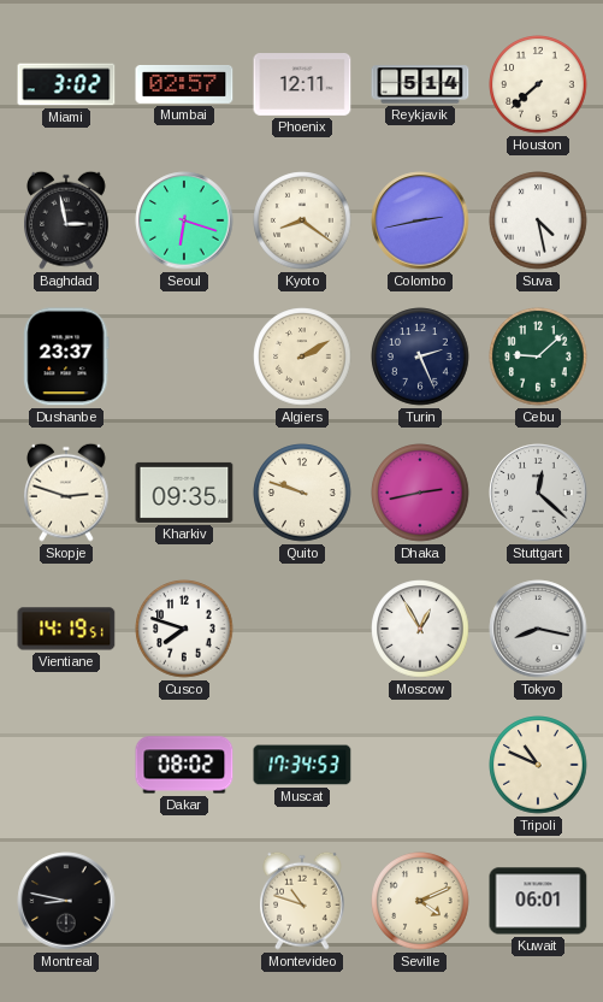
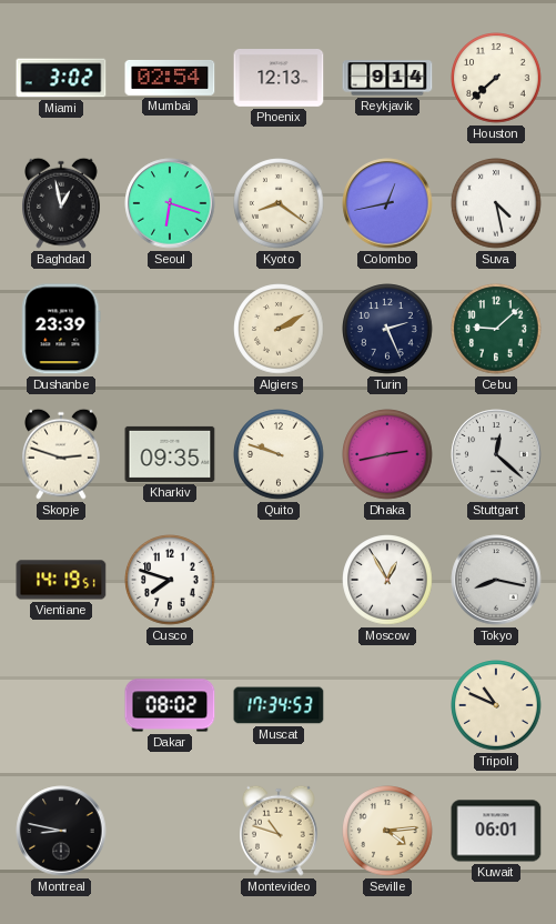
Mumbai: 02:57 -> 02:54
Phoenix: 12:11 -> 12:13
Reykjavik: 5:14 -> 9:14
Baghdad: 2:58 -> 12:58
Colombo: 2:43 -> 12:43
Dushanbe: 23:37 -> 23:39
Seville: 4:11 -> 4:14
